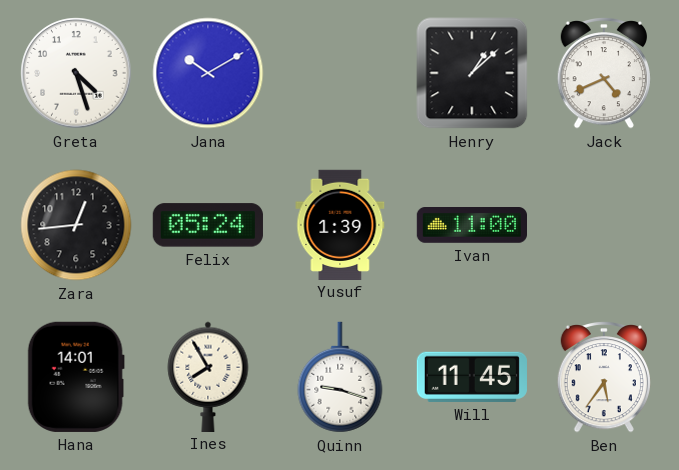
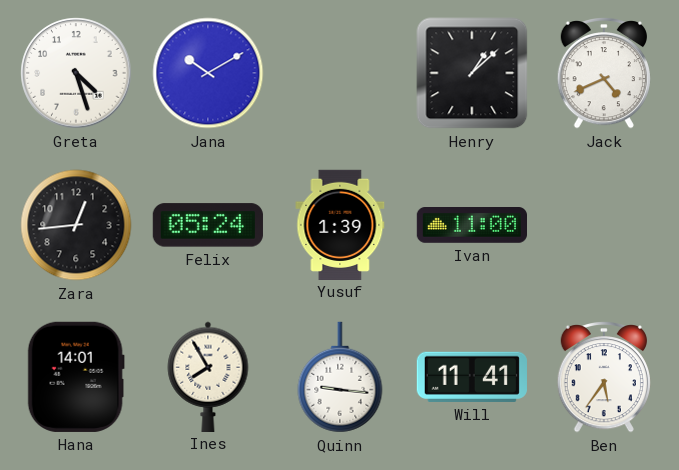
Quinn: 9:18 -> 9:16
Will: 11:45 -> 11:41
